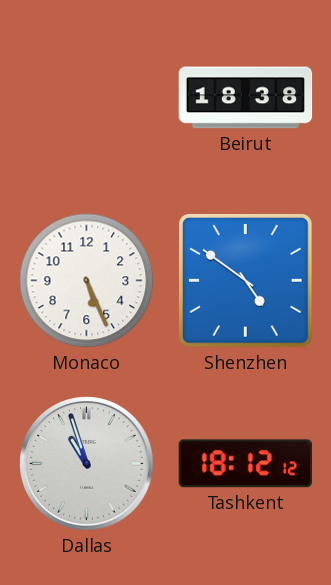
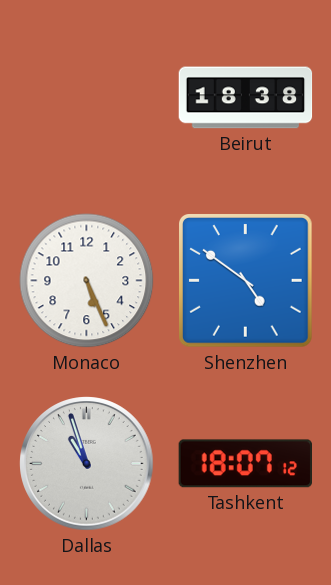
Tashkent: 18:12 -> 18:07
